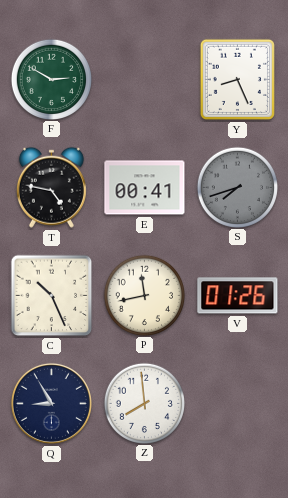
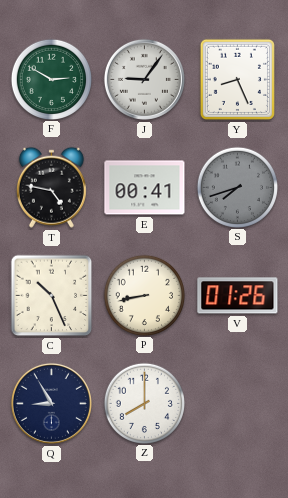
J: none -> 9:06
P: 11:43 -> 8:43
Z: 7:59 -> 8:00
